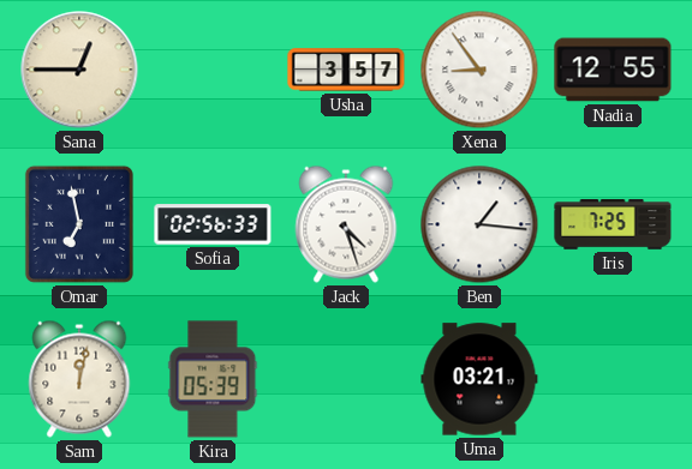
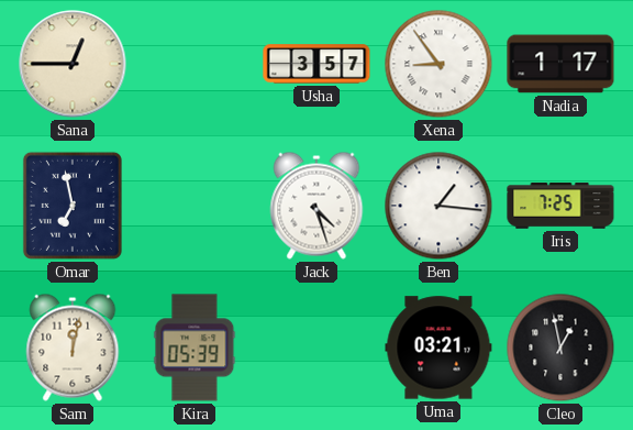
Nadia: 12:55 -> 1:17
Sofia: 02:56 -> none
Cleo: none -> 12:58
